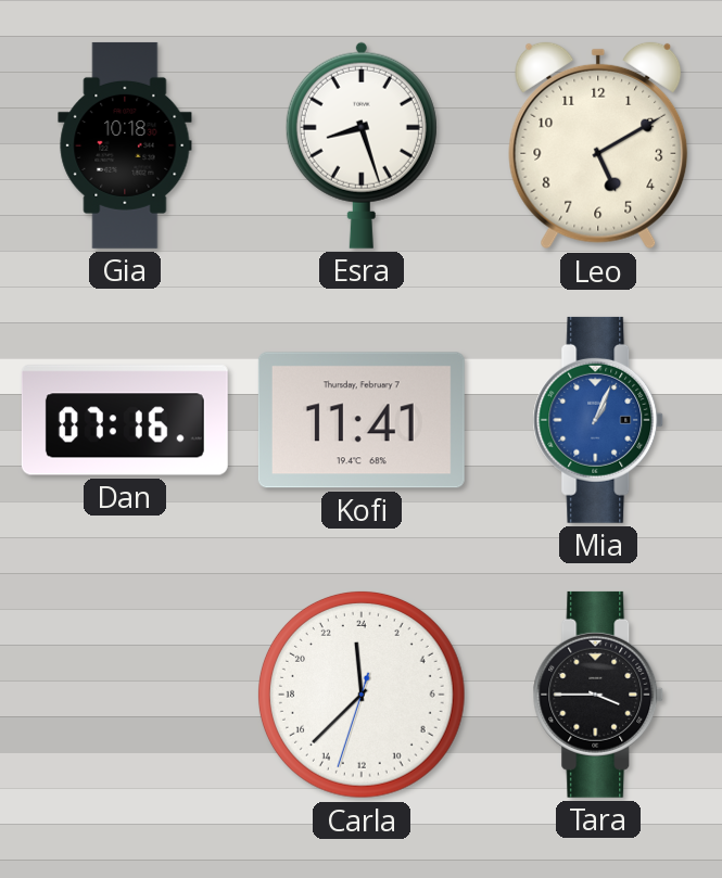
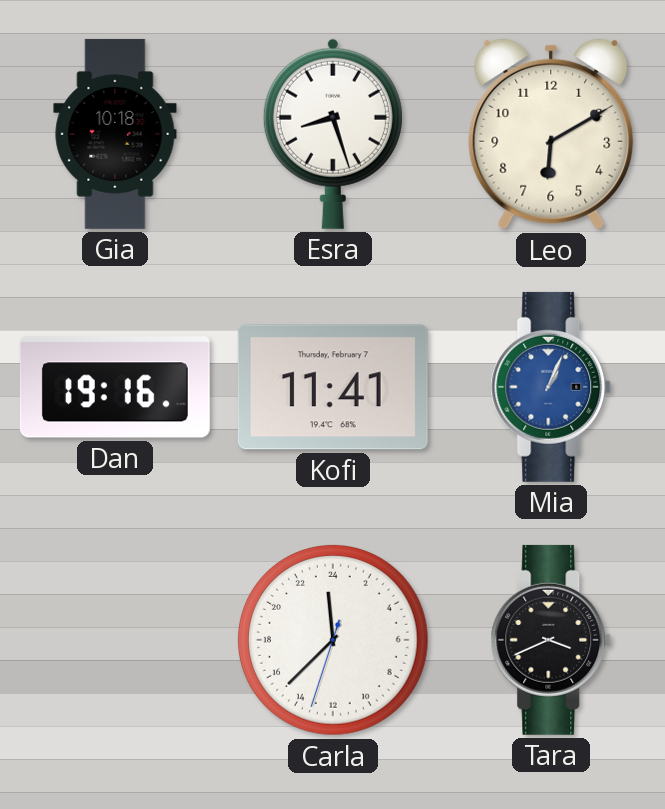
Leo: 5:10 -> 6:10
Dan: 07:16 -> 19:16
Tara: 3:45 -> 3:41
